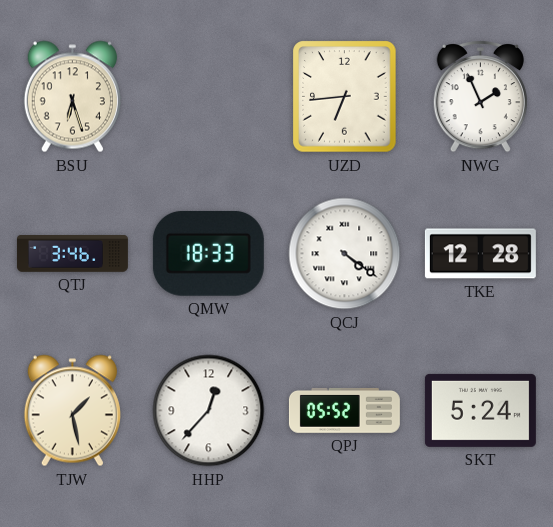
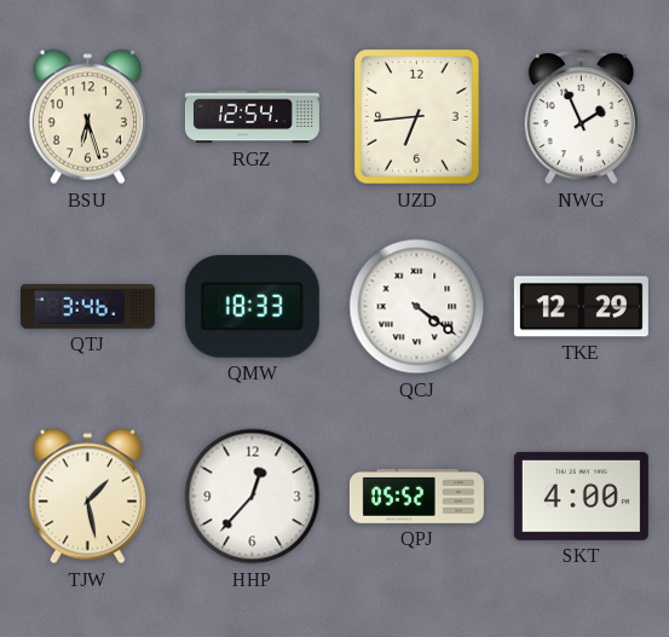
RGZ: none -> 12:54
TKE: 12:28 -> 12:29
SKT: 5:24 -> 4:00
